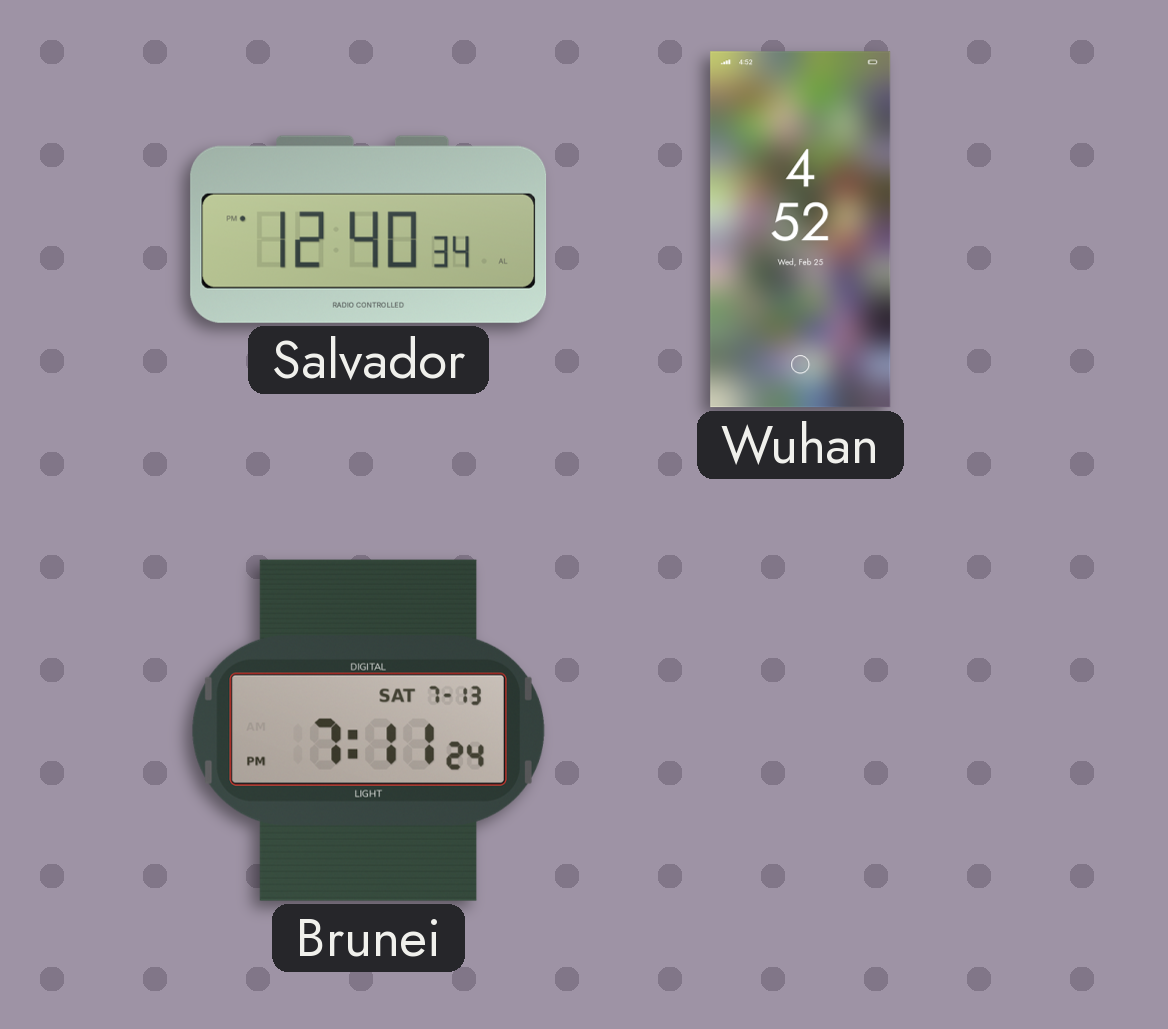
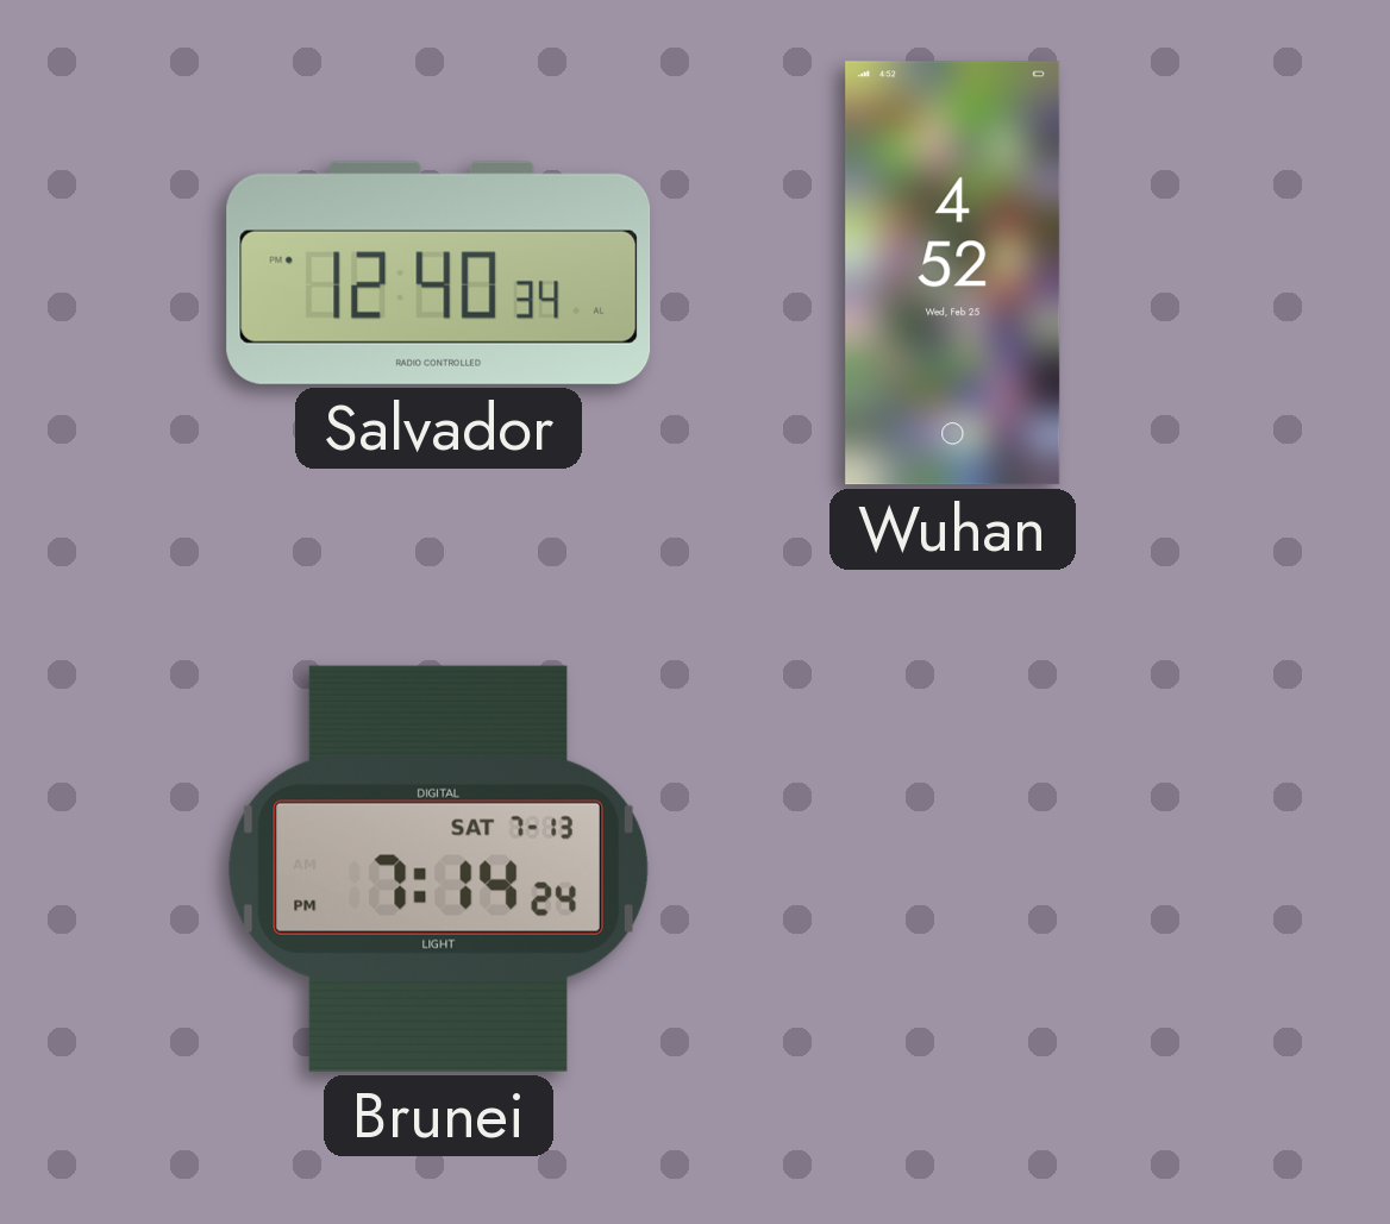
Brunei: 7:11 -> 7:14
